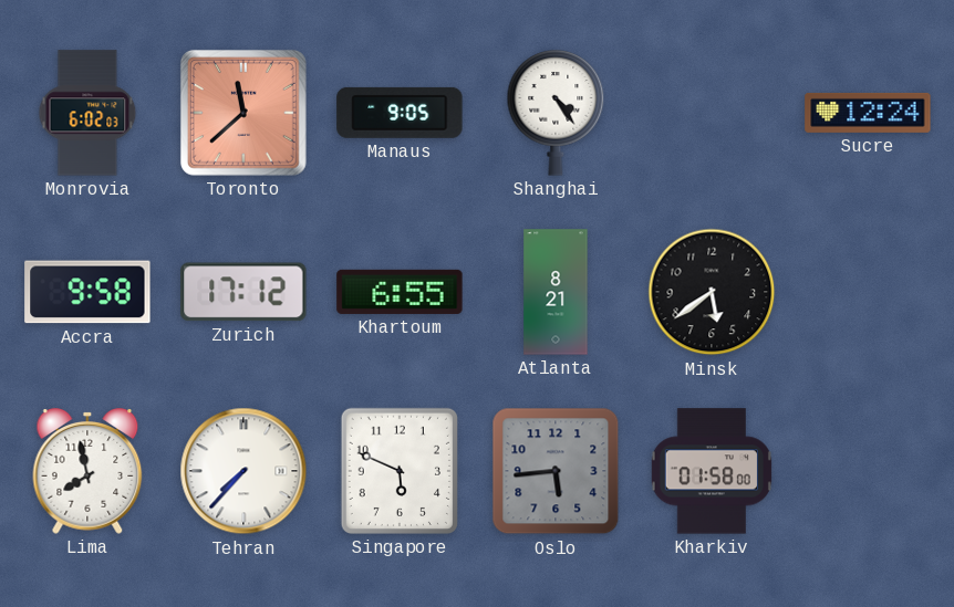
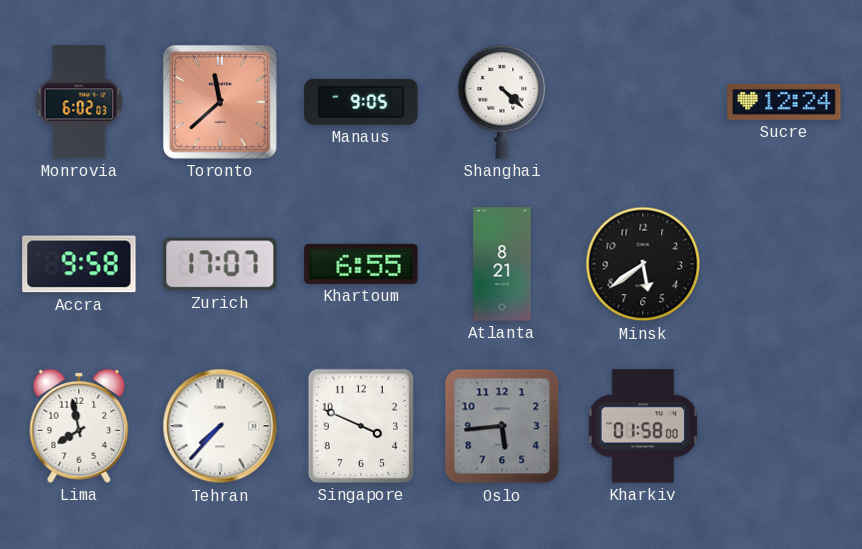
Shanghai: 4:24 -> 4:22
Zurich: 17:12 -> 17:07
Singapore: 5:49 -> 3:49
